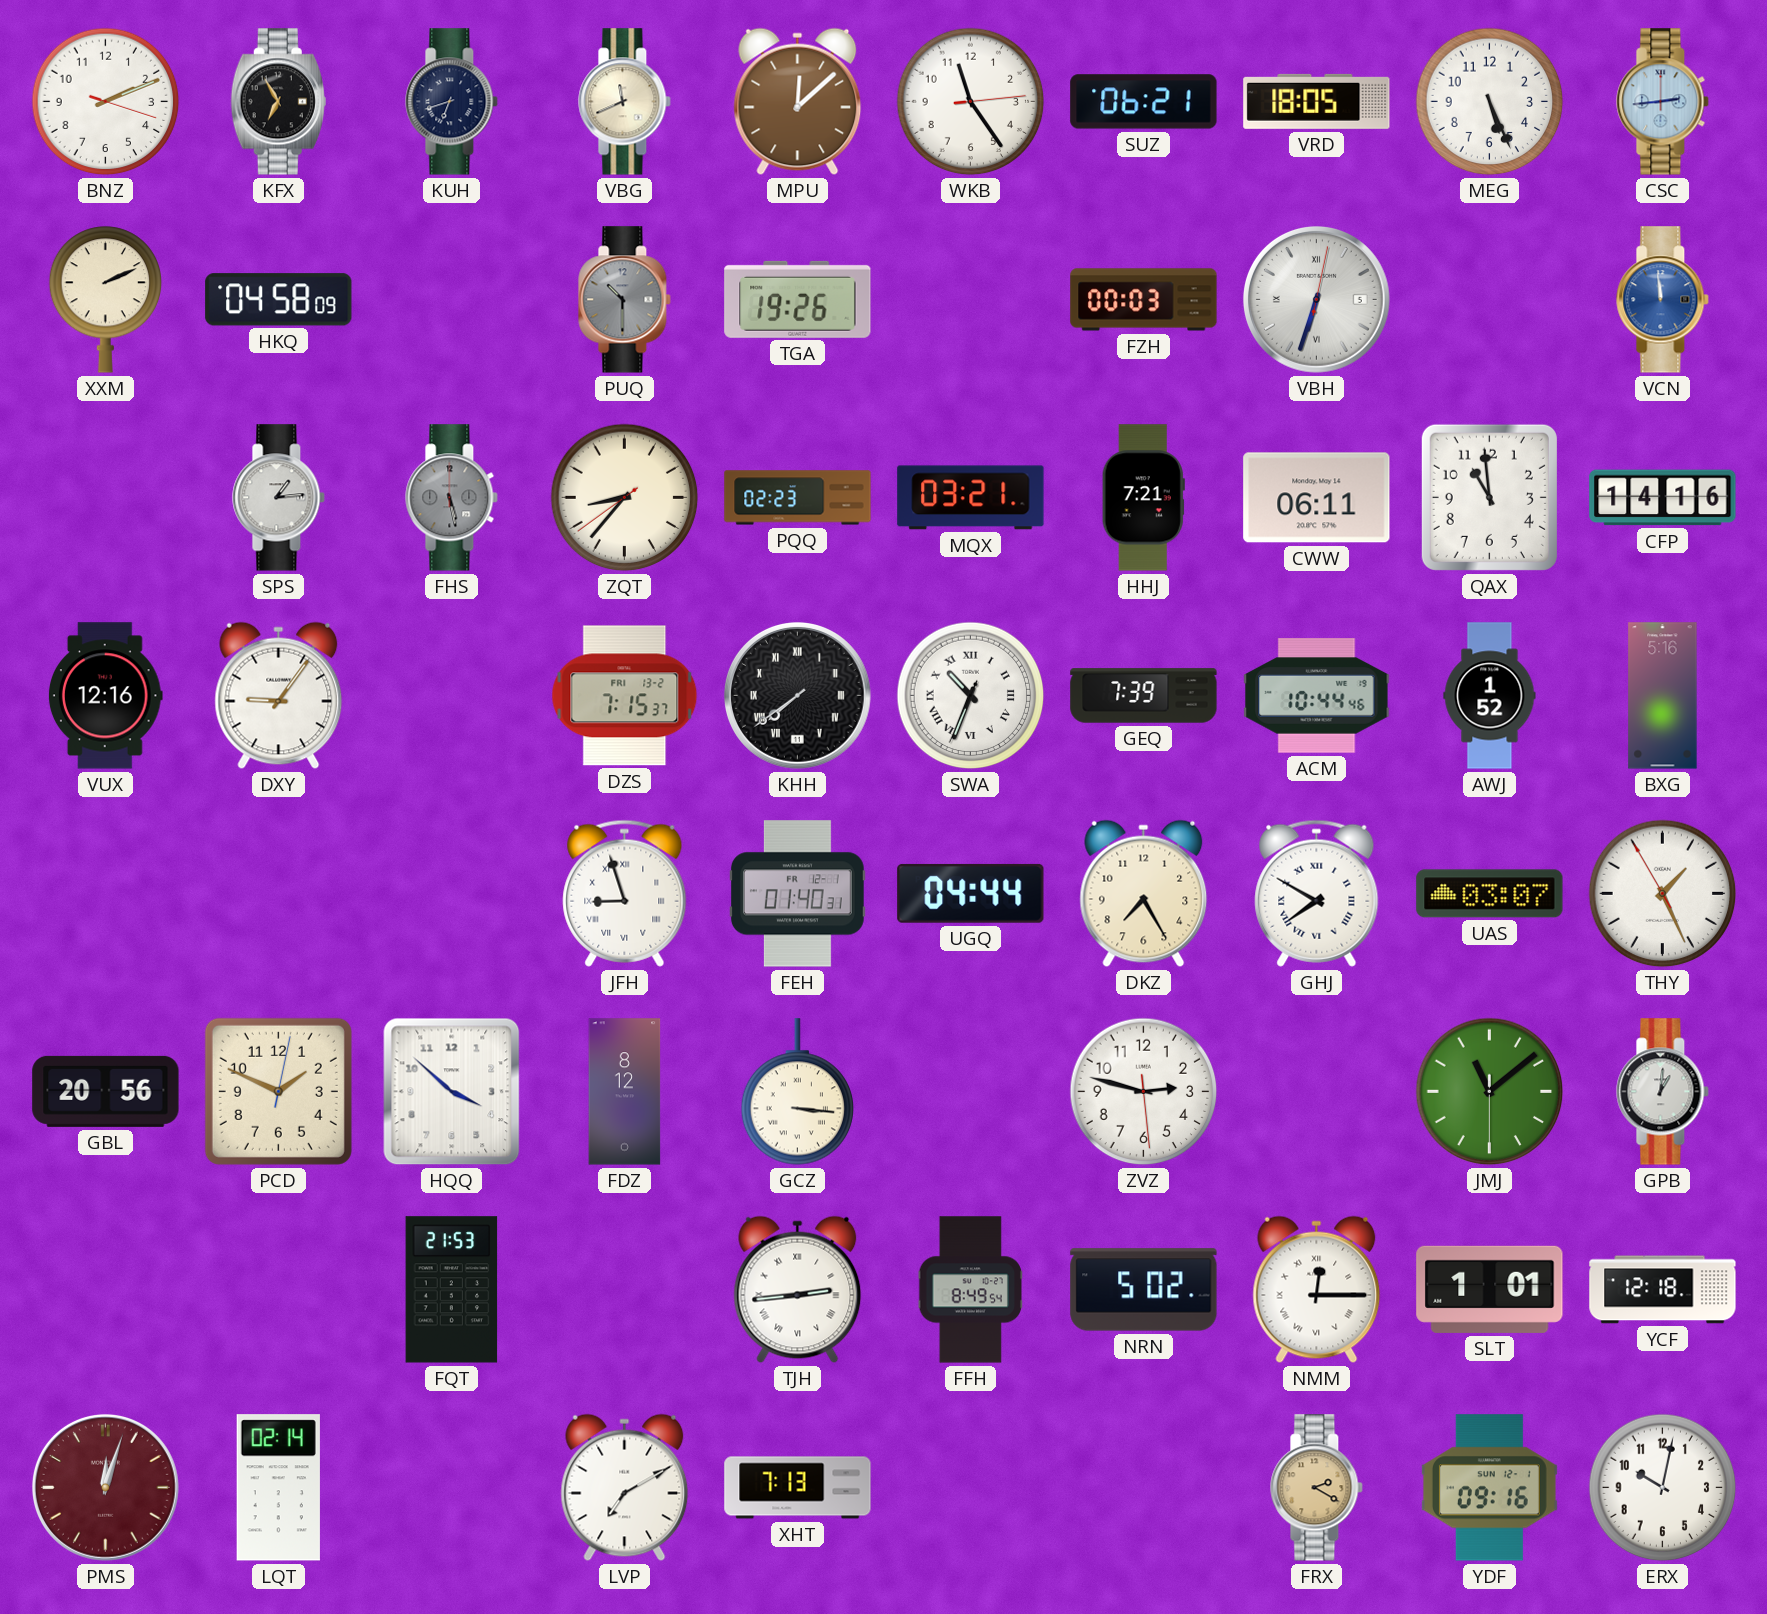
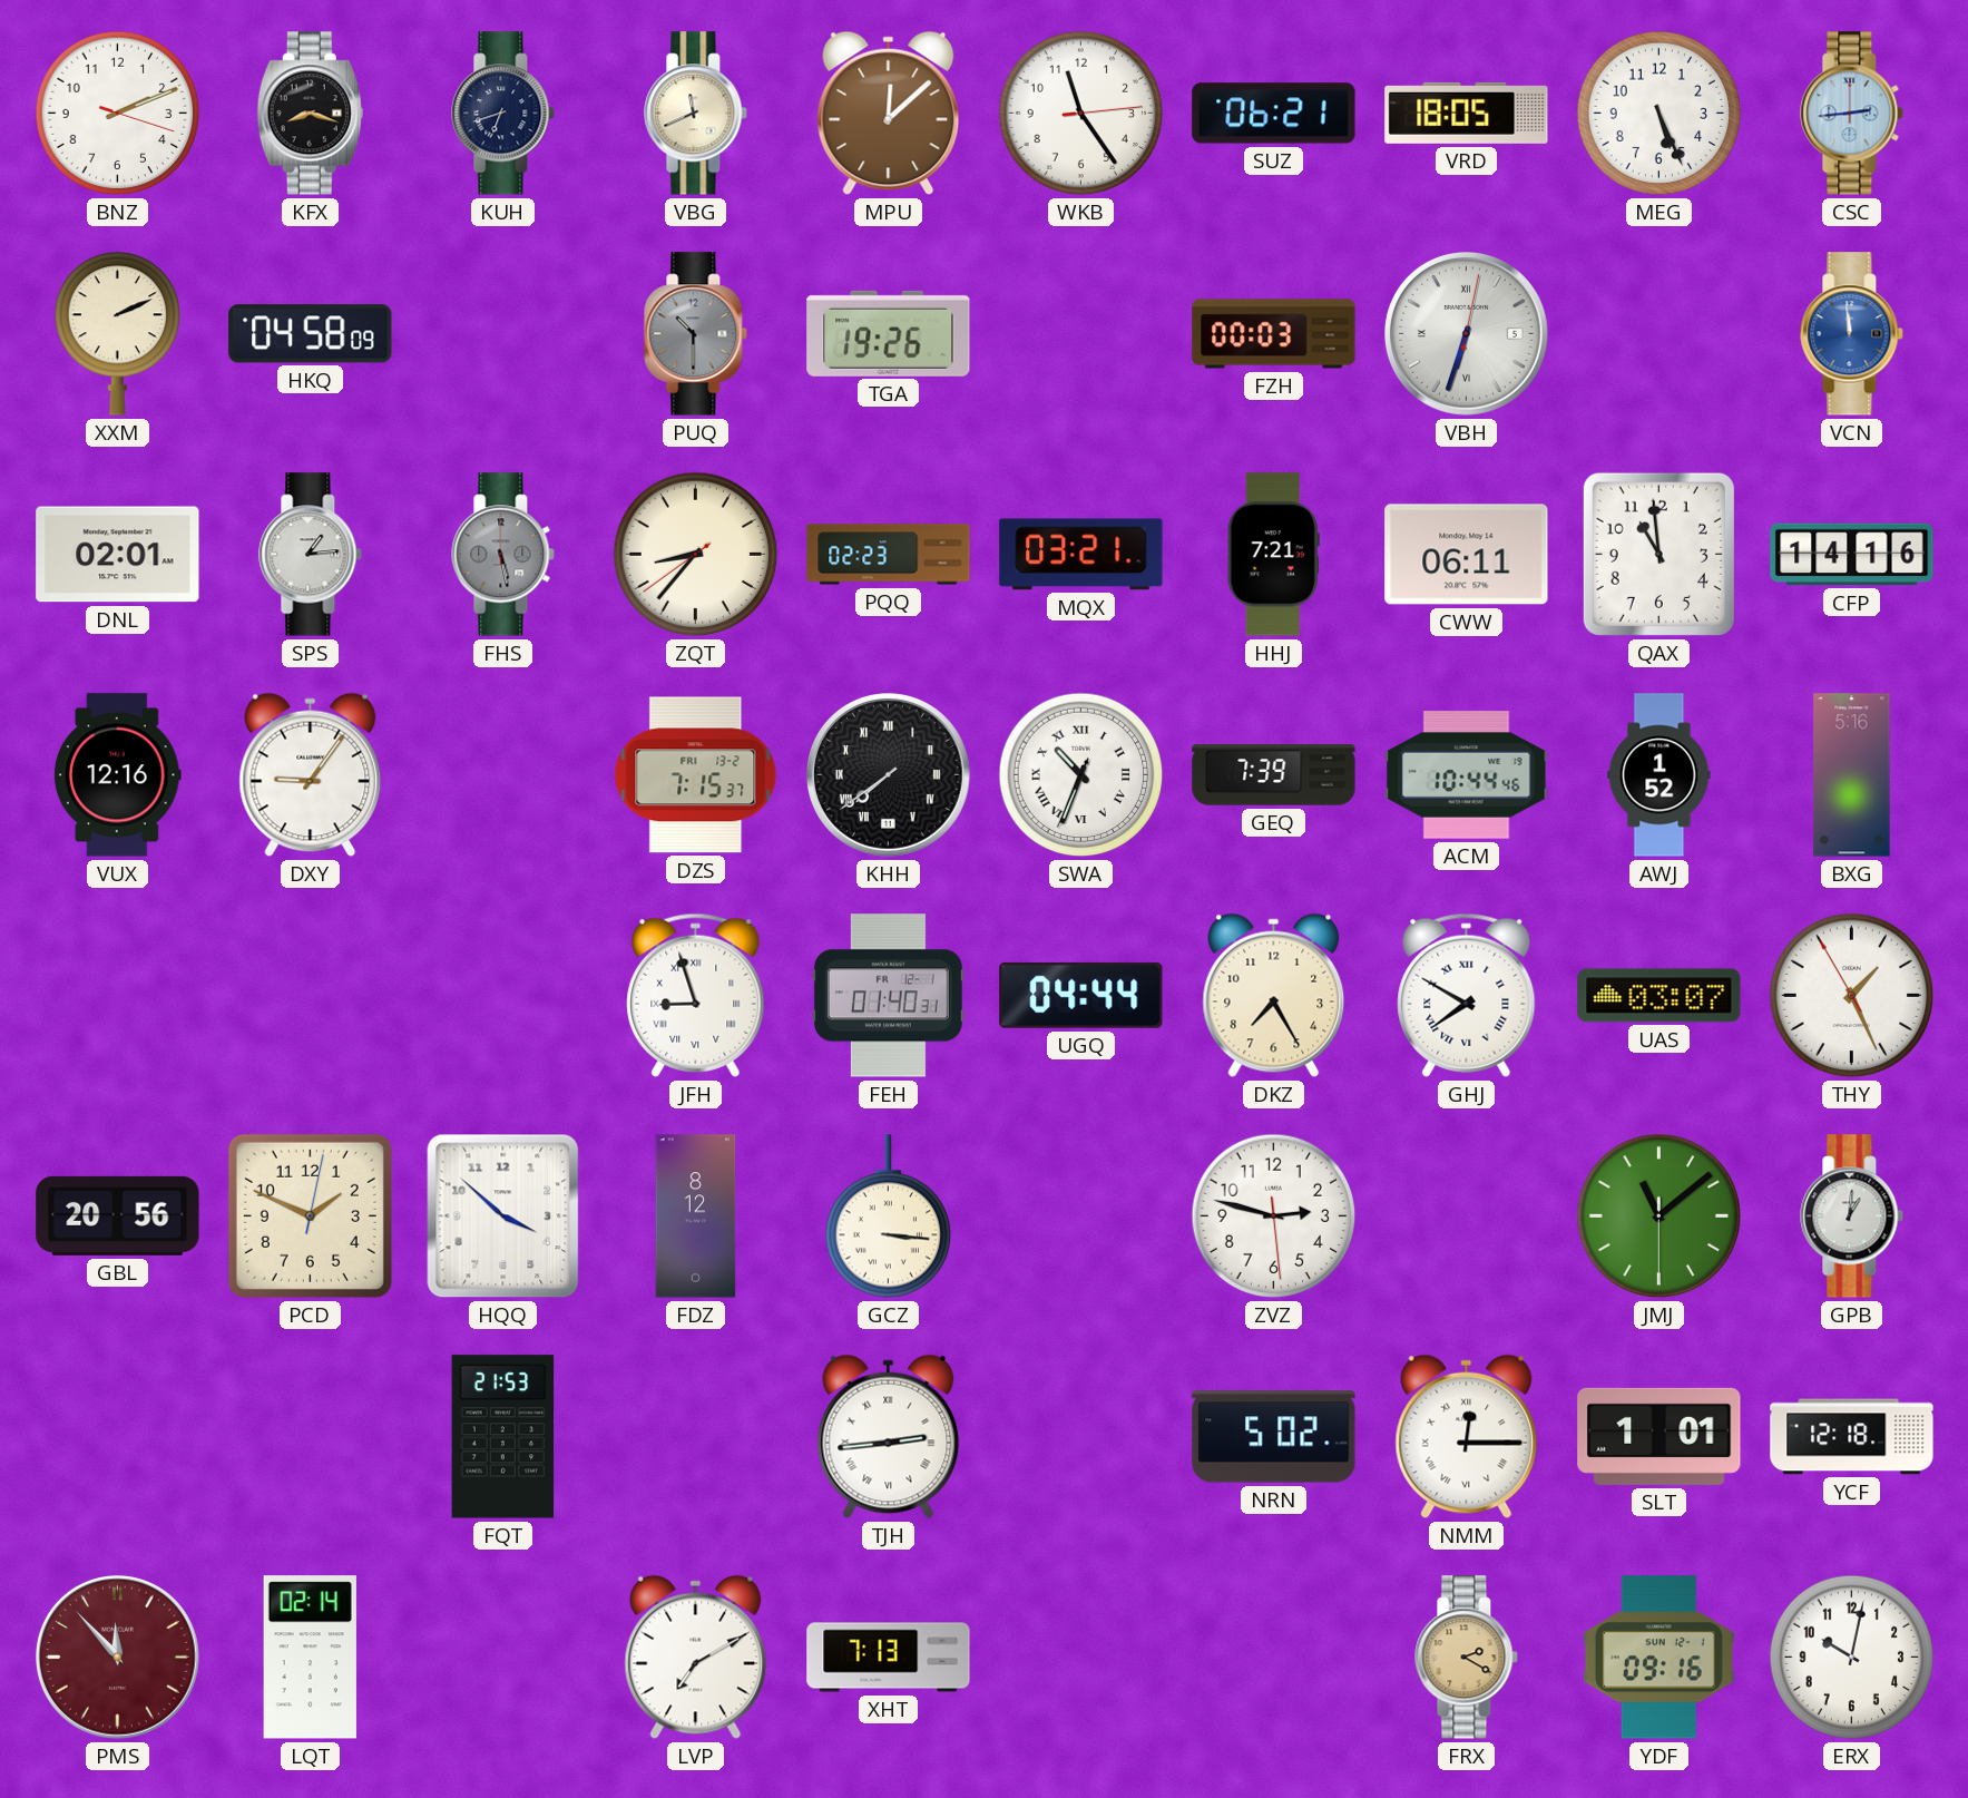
KFX: 6:55 -> 8:18
DNL: none -> 02:01
FFH: 8:49 -> none
PMS: 12:03 -> 11:53
